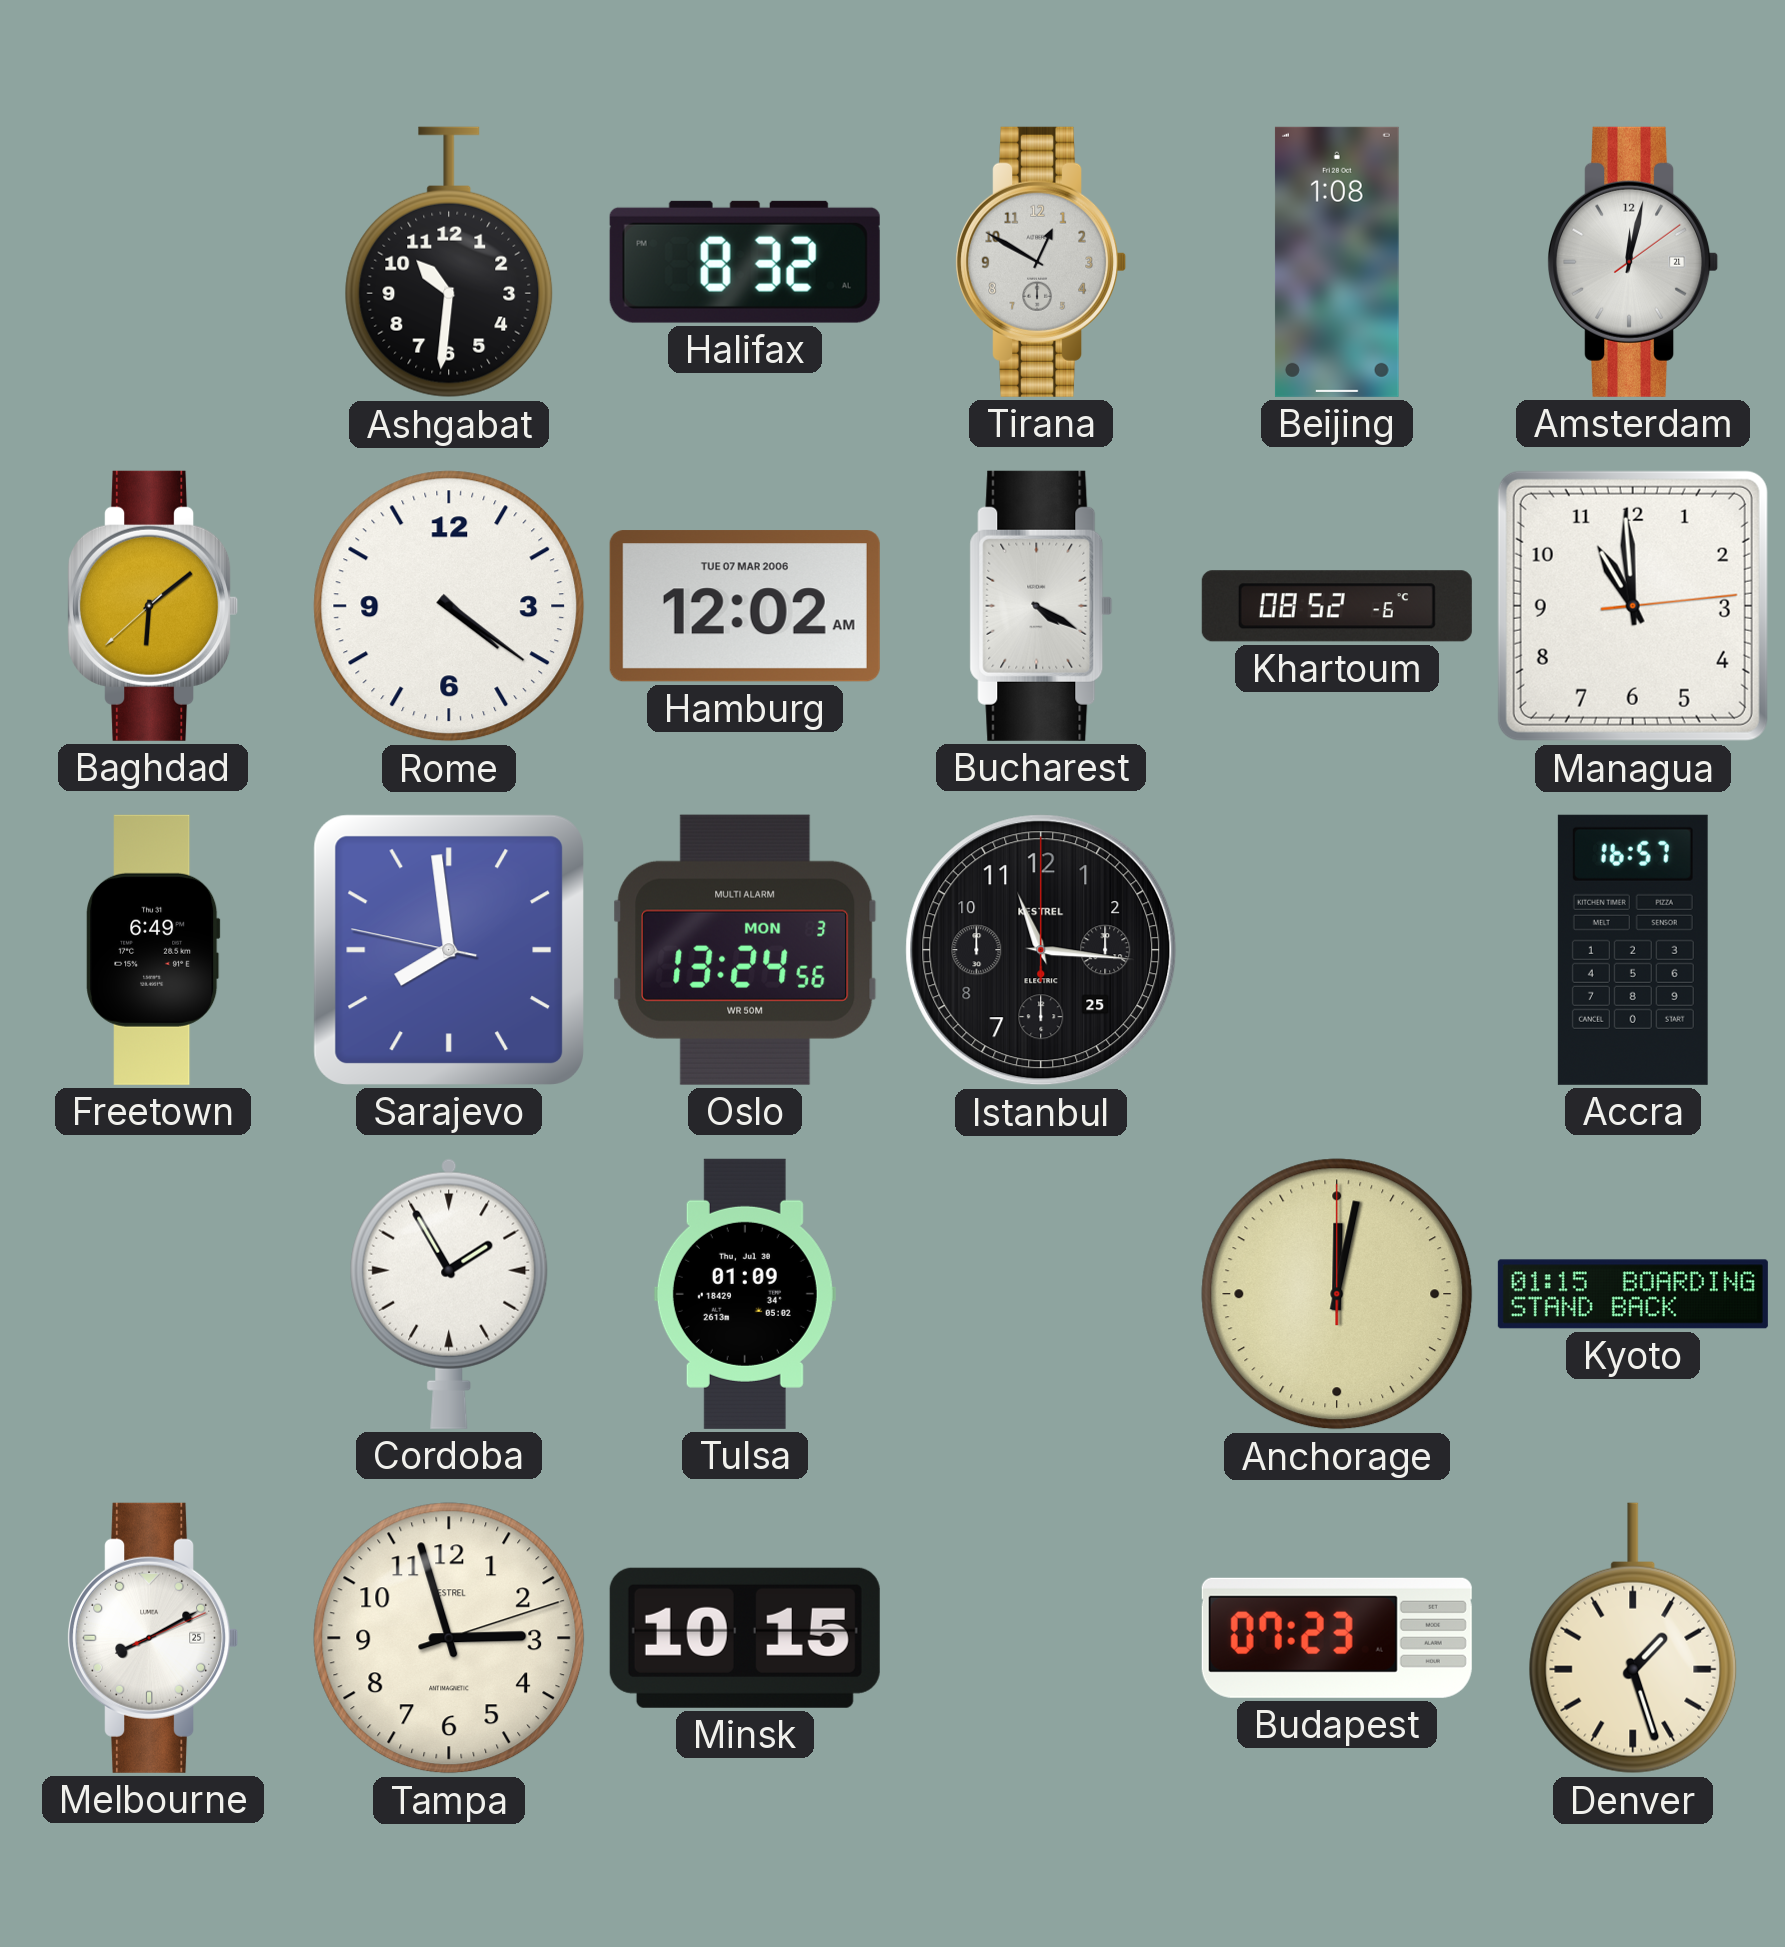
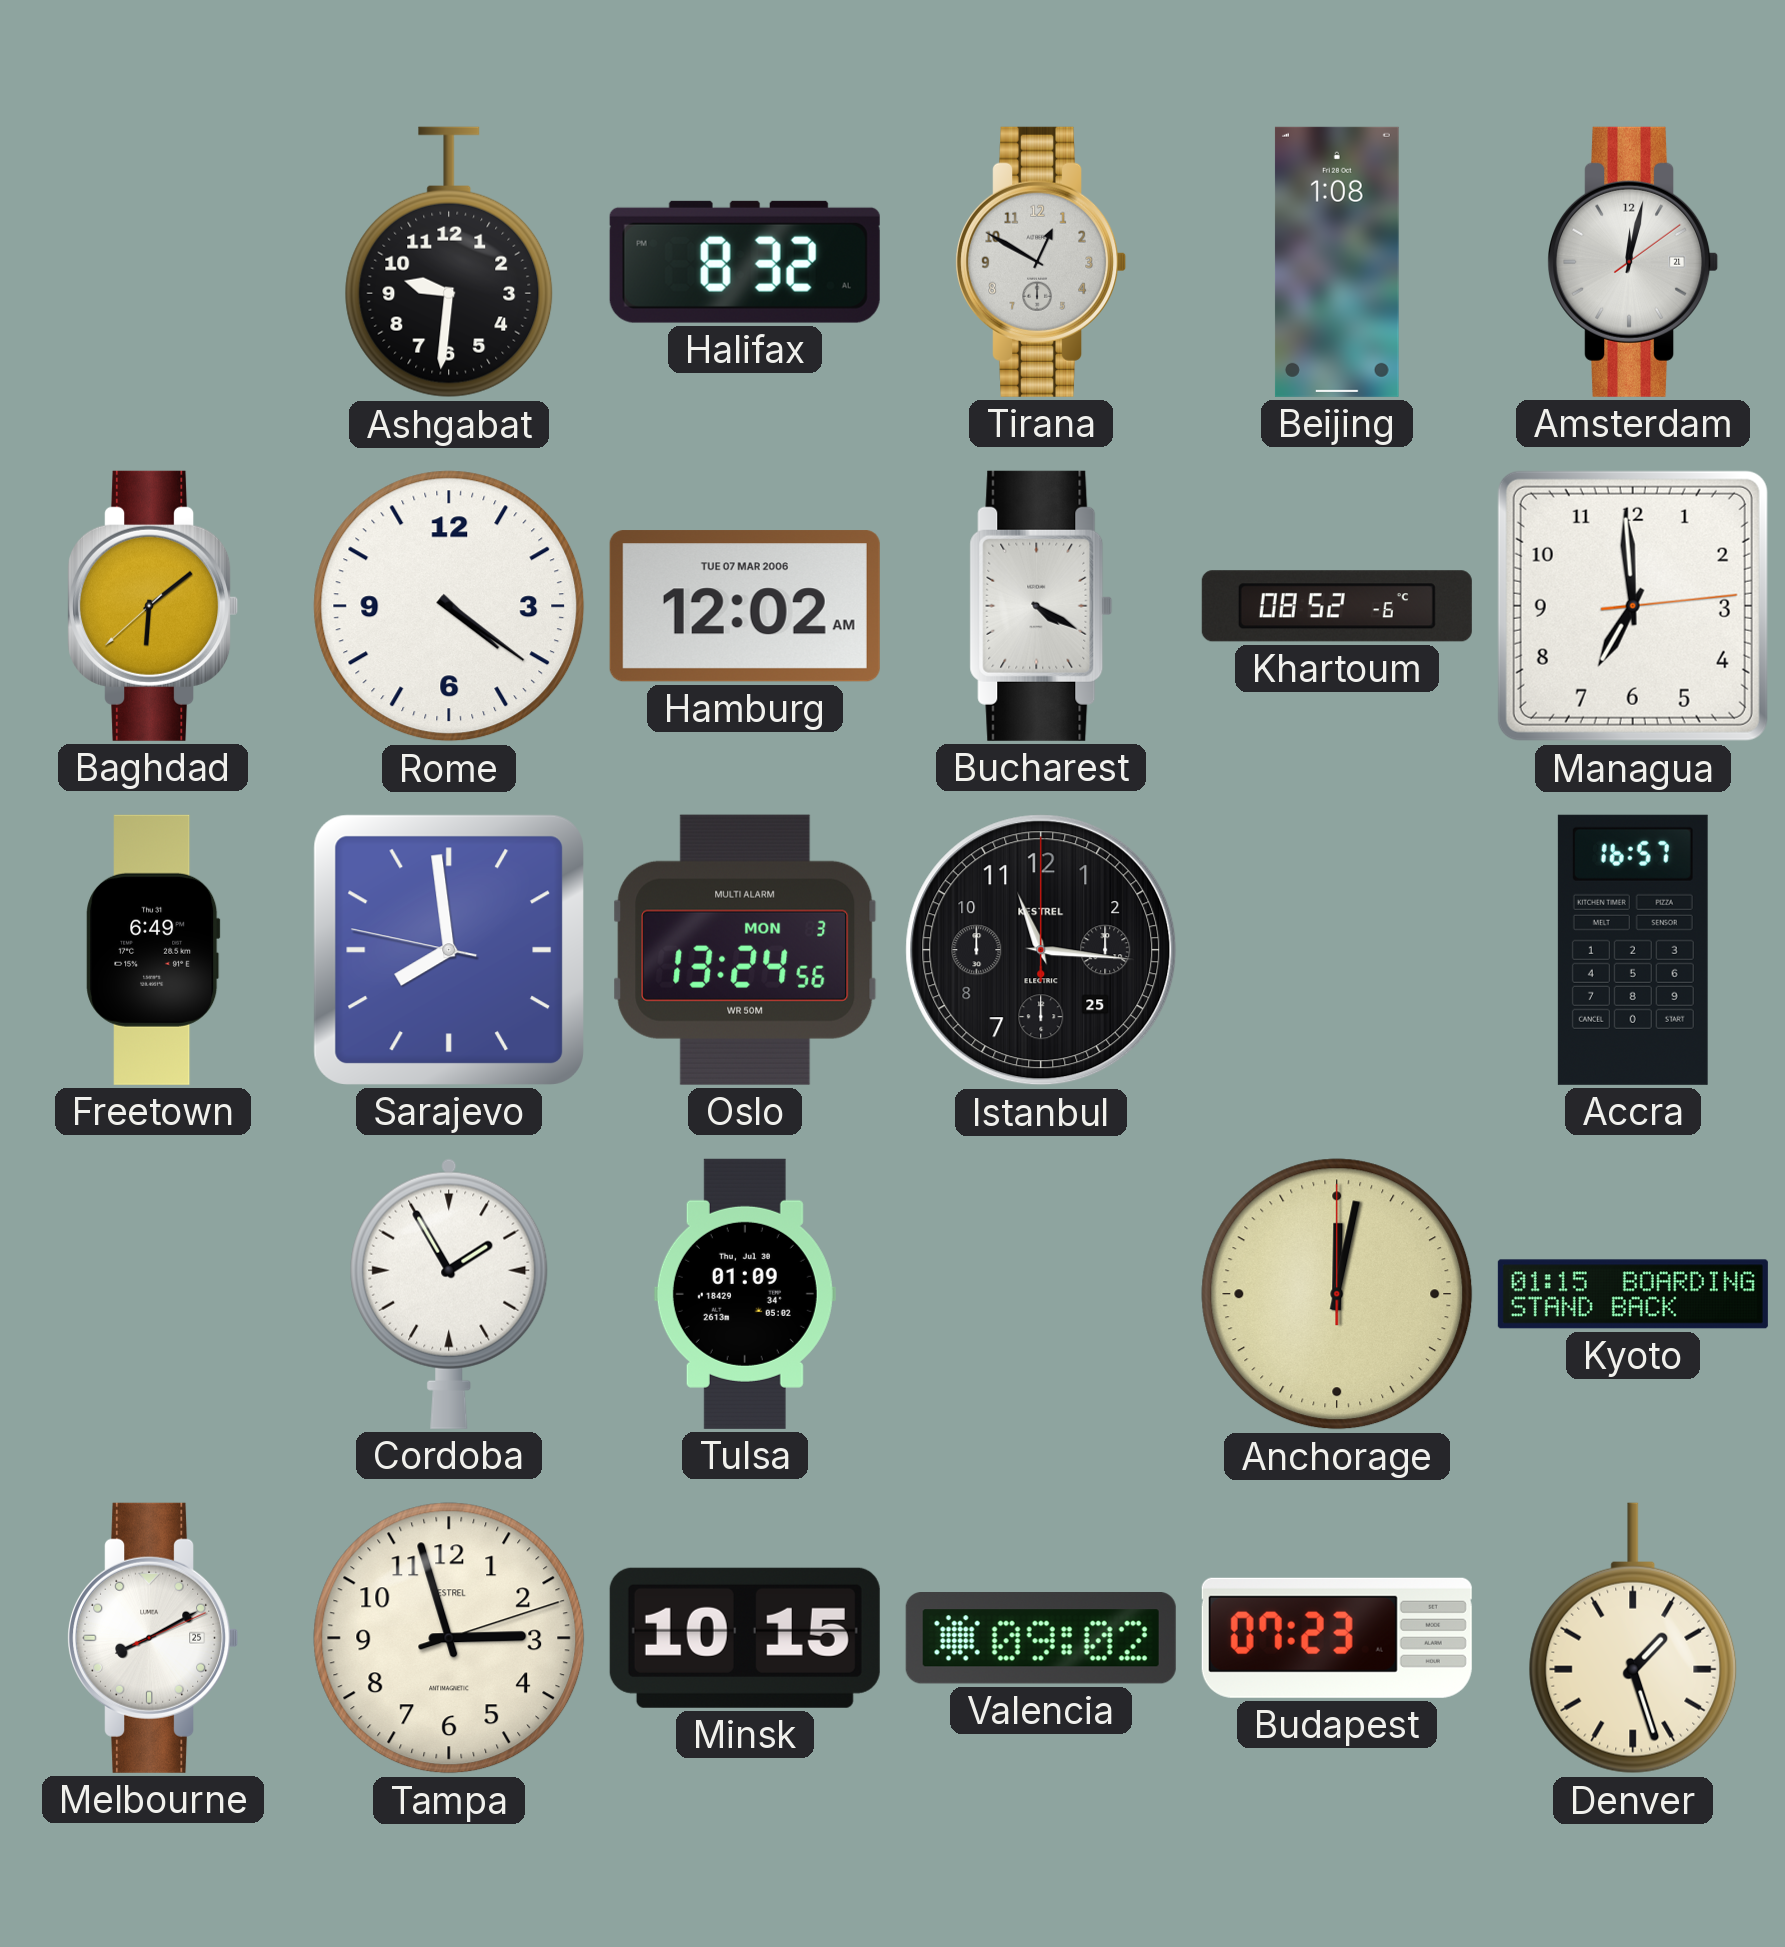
Ashgabat: 10:31 -> 9:31
Managua: 10:59 -> 6:59
Valencia: none -> 09:02
